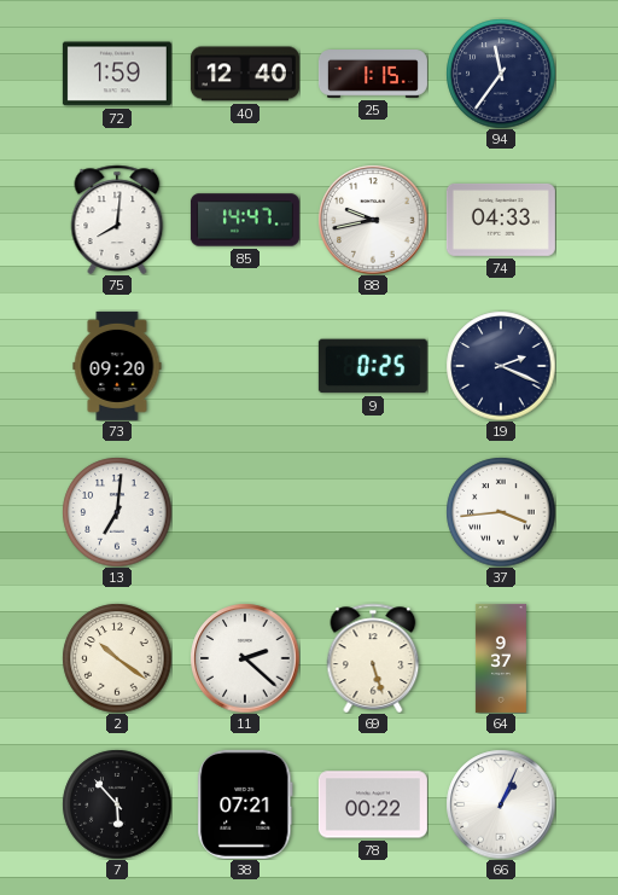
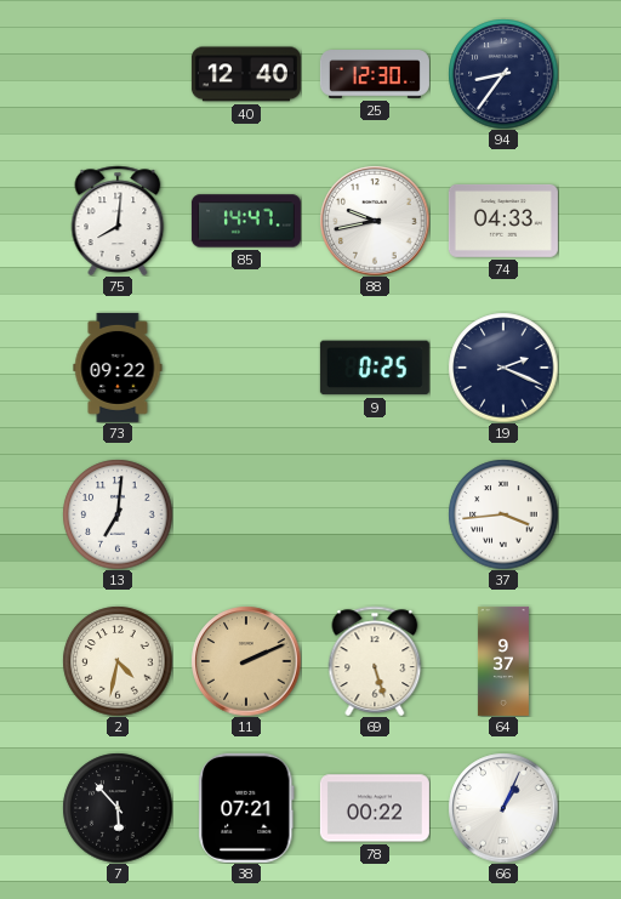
72: 1:59 -> none
25: 1:15 -> 12:30
94: 11:36 -> 8:36
73: 09:20 -> 09:22
2: 10:21 -> 4:32
11: 2:22 -> 2:11
11 dial: white -> champagne
